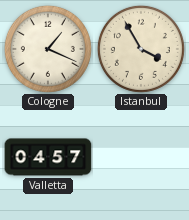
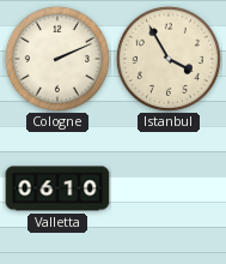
Cologne: 1:19 -> 2:11
Valletta: 04:57 -> 06:10
